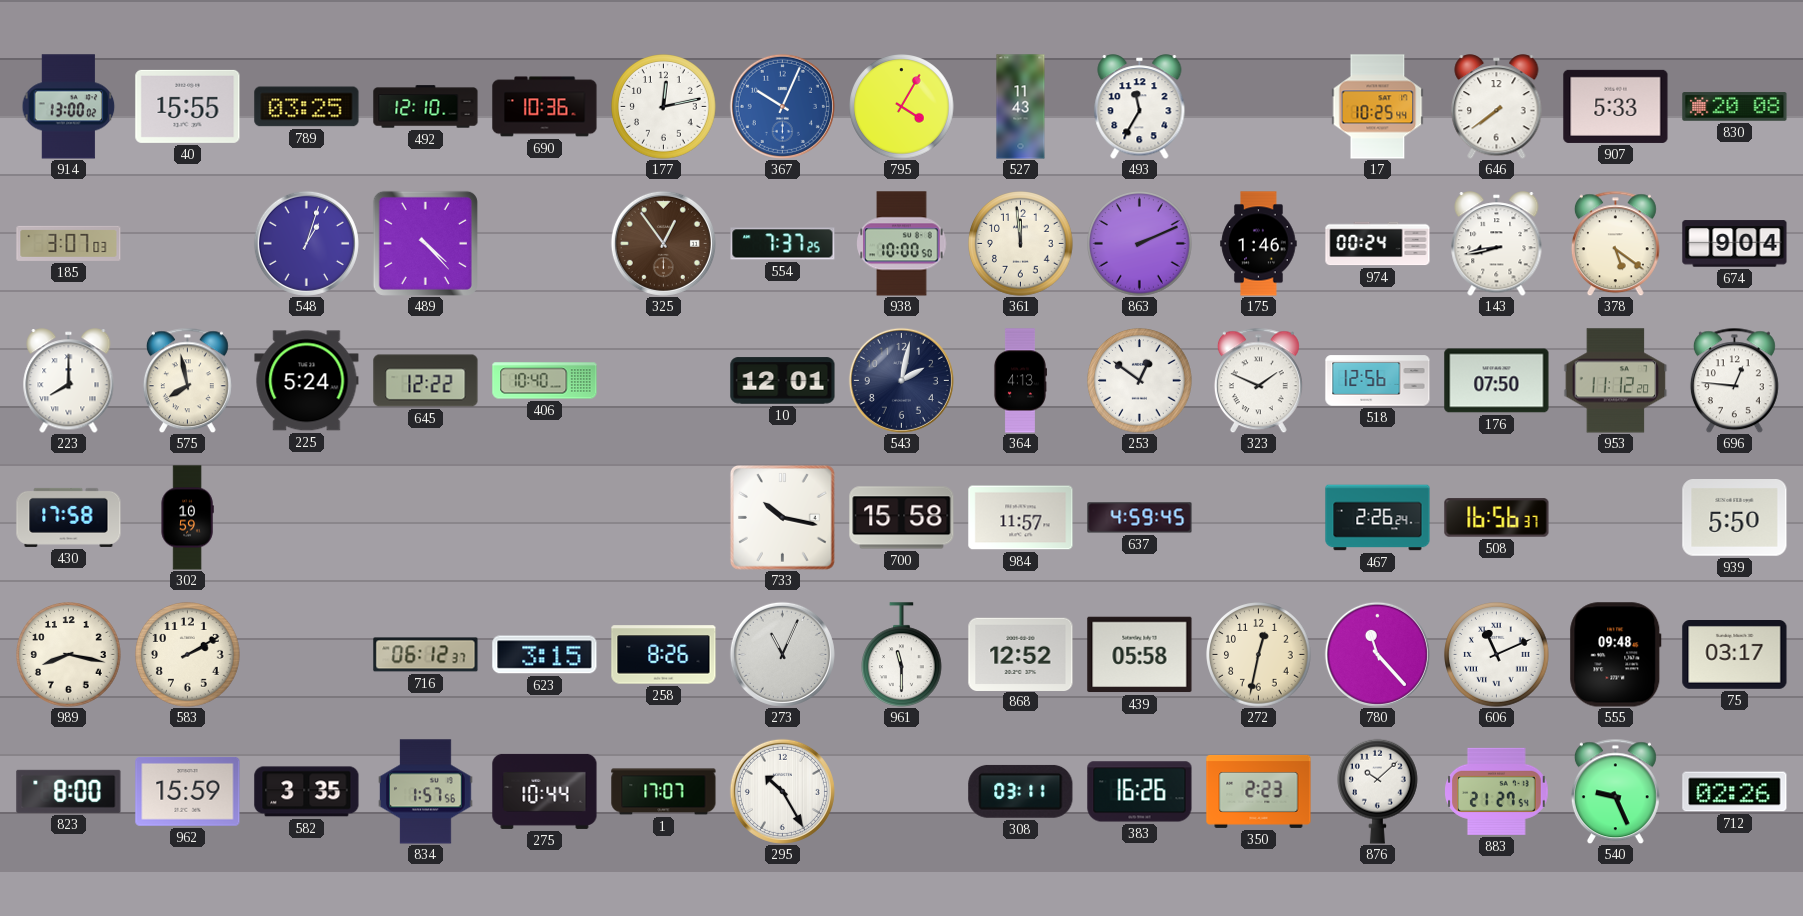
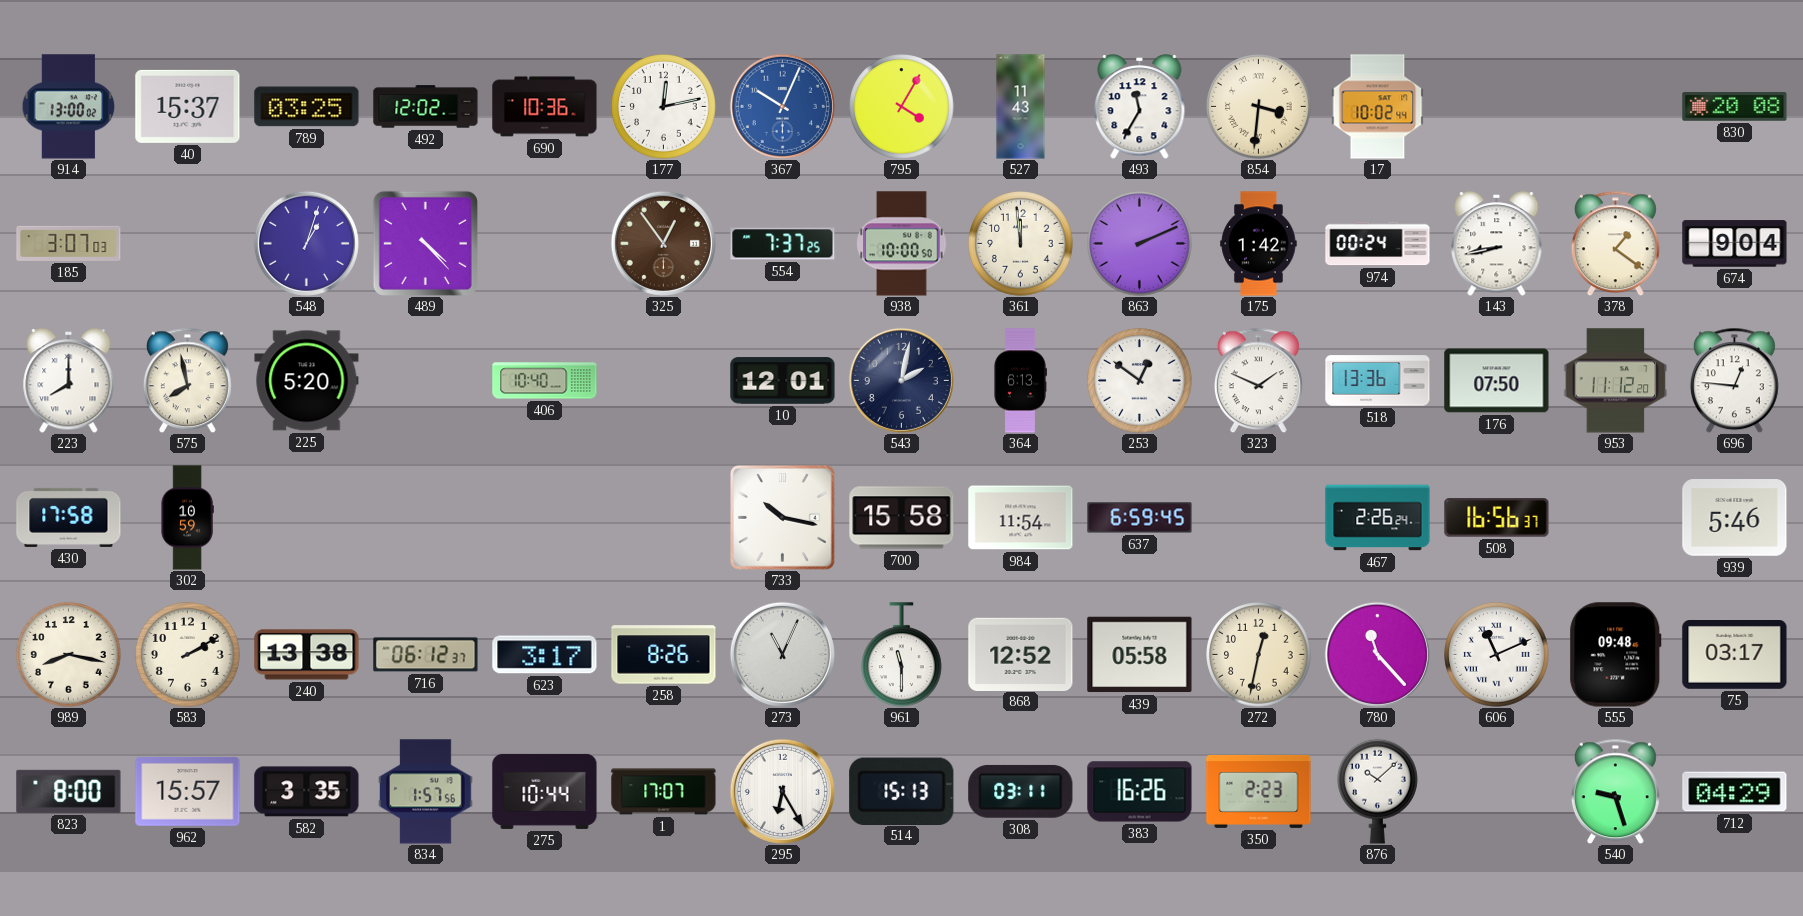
40: 15:55 -> 15:37
492: 12:10 -> 12:02
854: none -> 3:31
17: 10:25 -> 10:02
646: 7:39 -> none
907: 5:33 -> none
175: 1:46 -> 1:42
378: 5:21 -> 1:21
225: 5:24 -> 5:20
645: 12:22 -> none
364: 4:13 -> 6:13
518: 12:56 -> 13:36
984: 11:57 -> 11:54
637: 4:59 -> 6:59
939: 5:50 -> 5:46
240: none -> 13:38
623: 3:15 -> 3:17
962: 15:59 -> 15:57
295: 10:25 -> 6:25
514: none -> 15:13
883: 21:27 -> none
540: 9:26 -> 9:27
712: 02:26 -> 04:29
